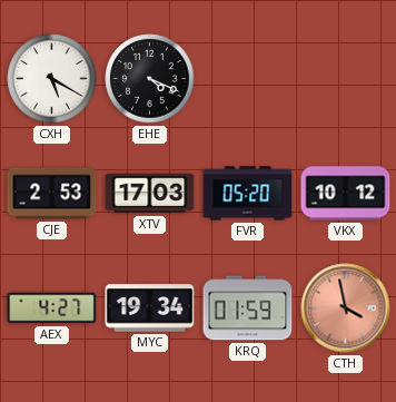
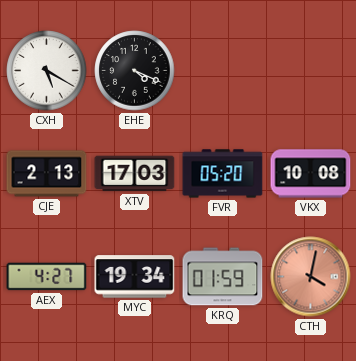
CJE: 2:53 -> 2:13
VKX: 10:12 -> 10:08
CTH: 3:58 -> 4:02
